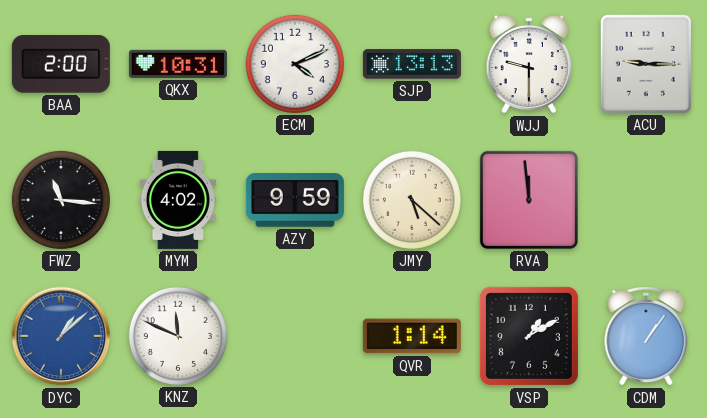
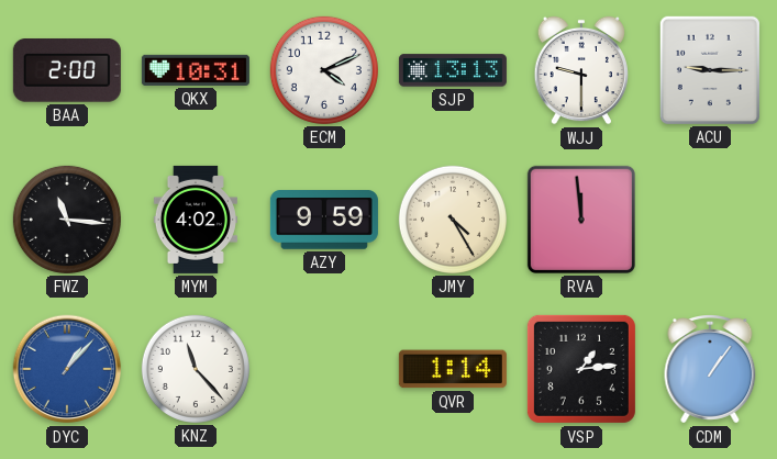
JMY: 5:22 -> 4:25
DYC: 1:08 -> 1:07
KNZ: 11:49 -> 11:23
VSP: 1:10 -> 1:14
